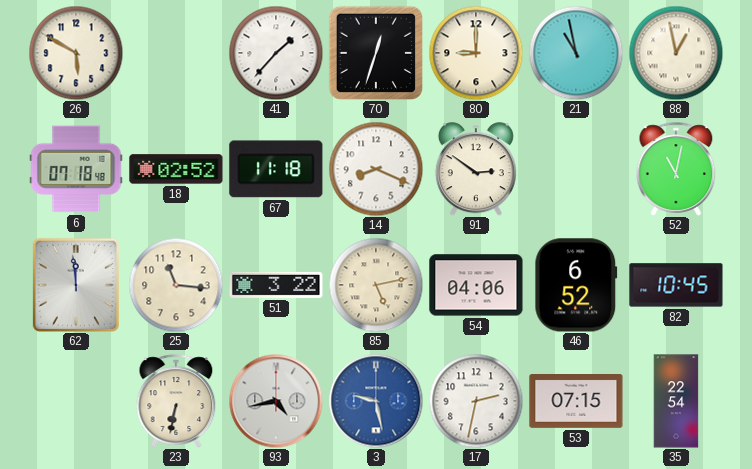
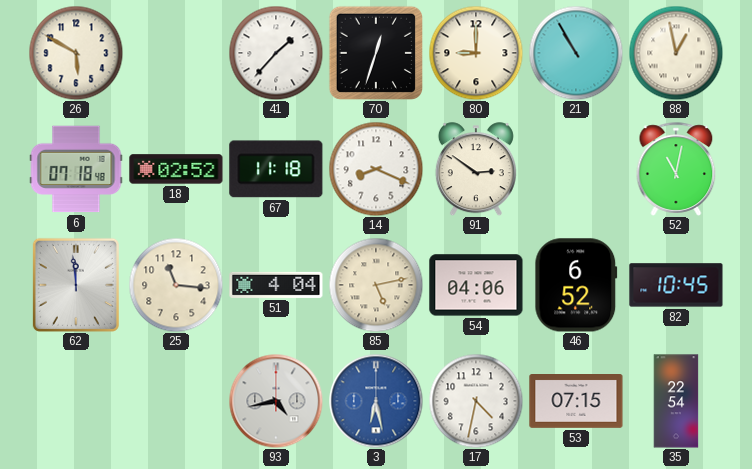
21: 10:58 -> 10:55
51: 3:22 -> 4:04
23: 6:32 -> none
3: 9:28 -> 6:28
17: 2:32 -> 4:32
